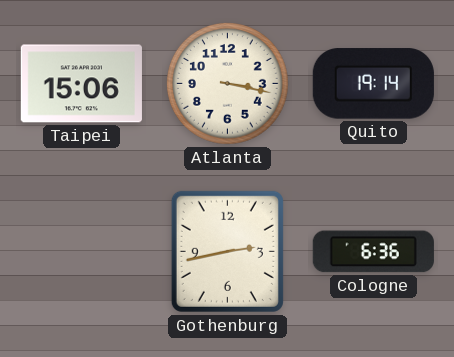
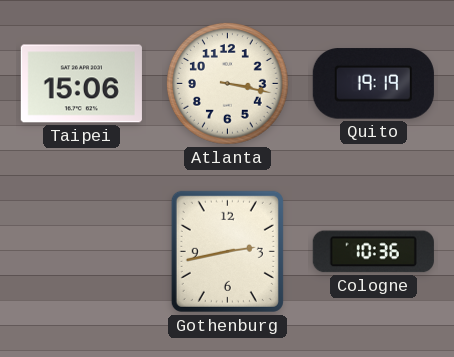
Quito: 19:14 -> 19:19
Cologne: 6:36 -> 10:36
